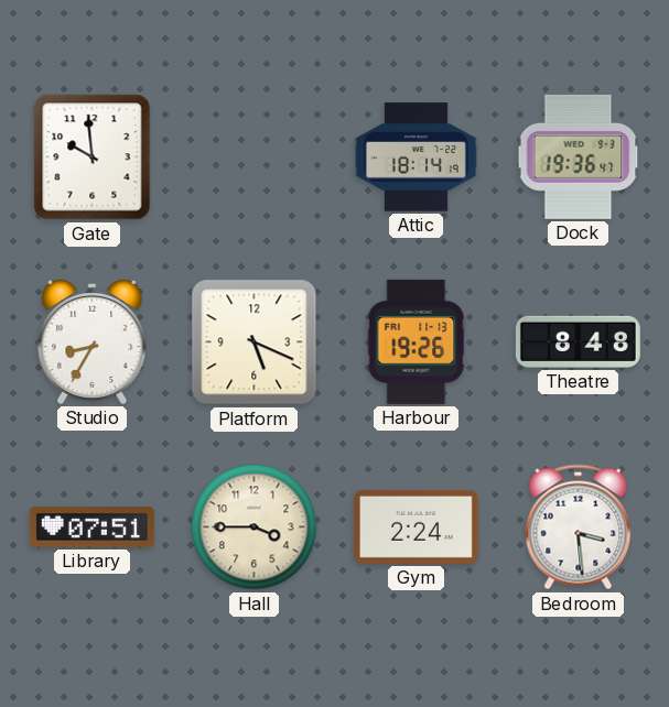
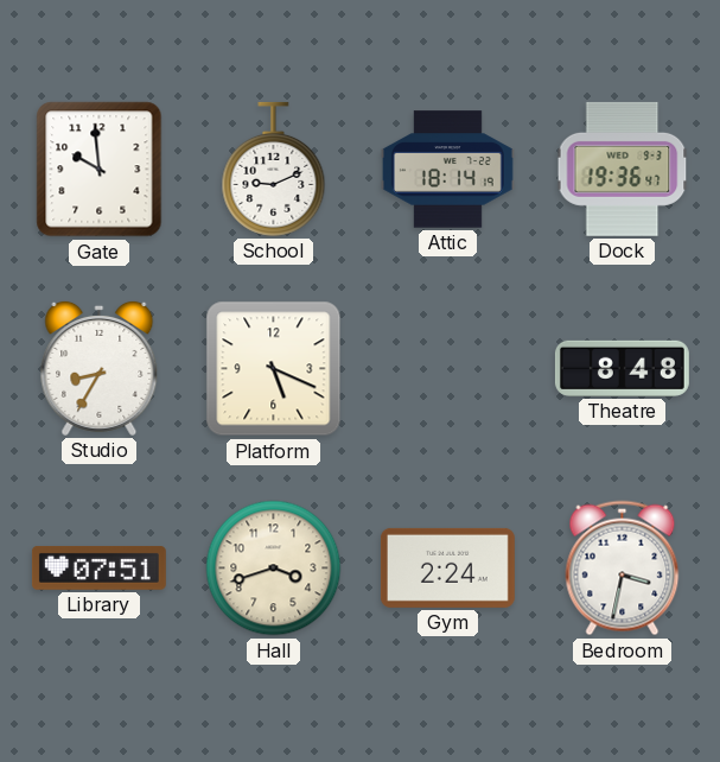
School: none -> 9:11
Harbour: 19:26 -> none
Hall: 3:45 -> 3:42
Bedroom: 3:29 -> 3:32
